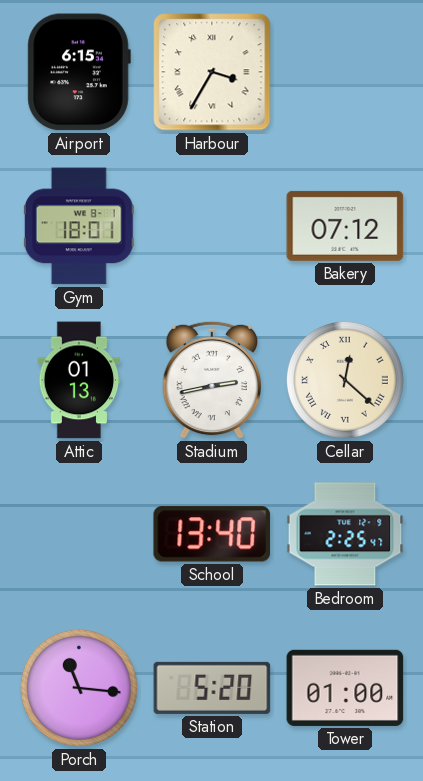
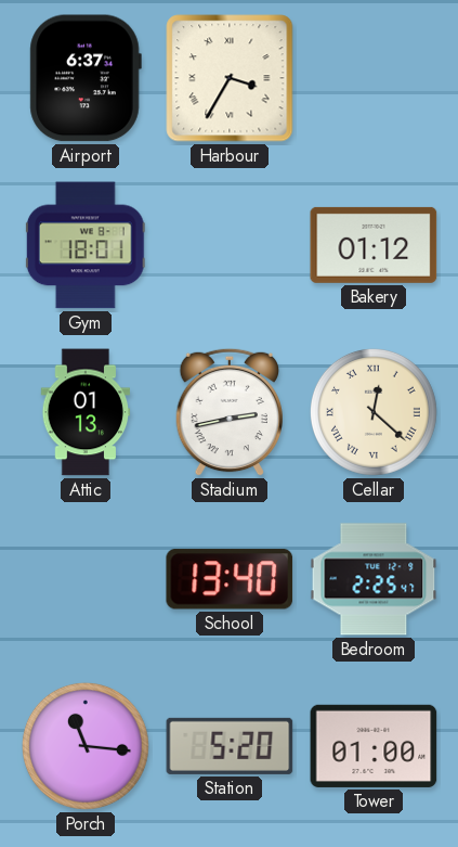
Airport: 6:15 -> 6:37
Bakery: 07:12 -> 01:12
